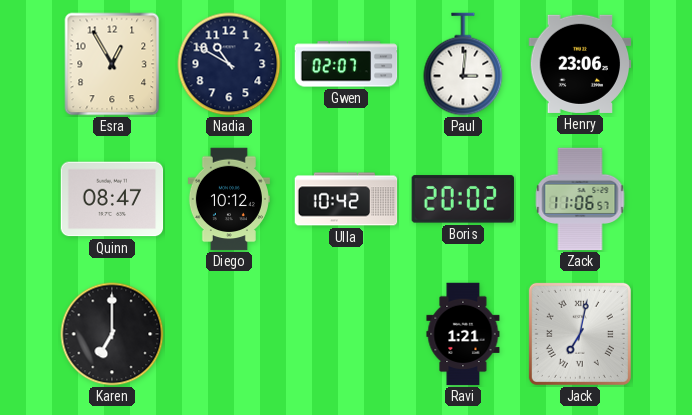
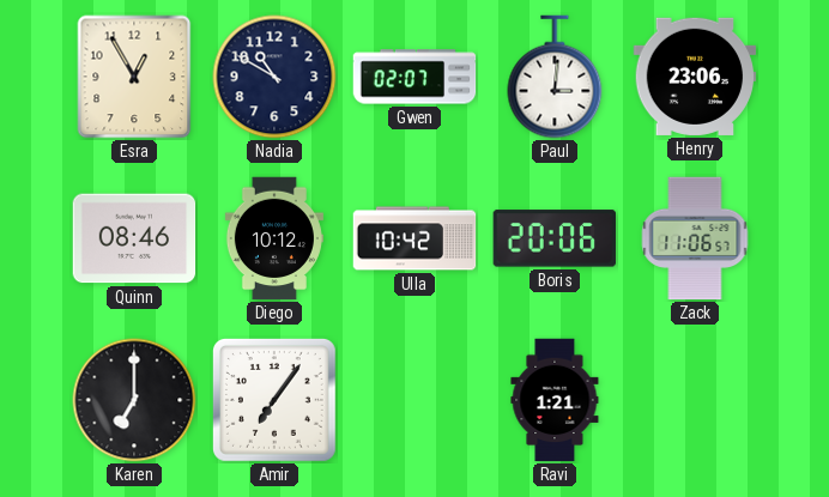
Quinn: 08:47 -> 08:46
Boris: 20:02 -> 20:06
Amir: none -> 7:06
Jack: 7:02 -> none
